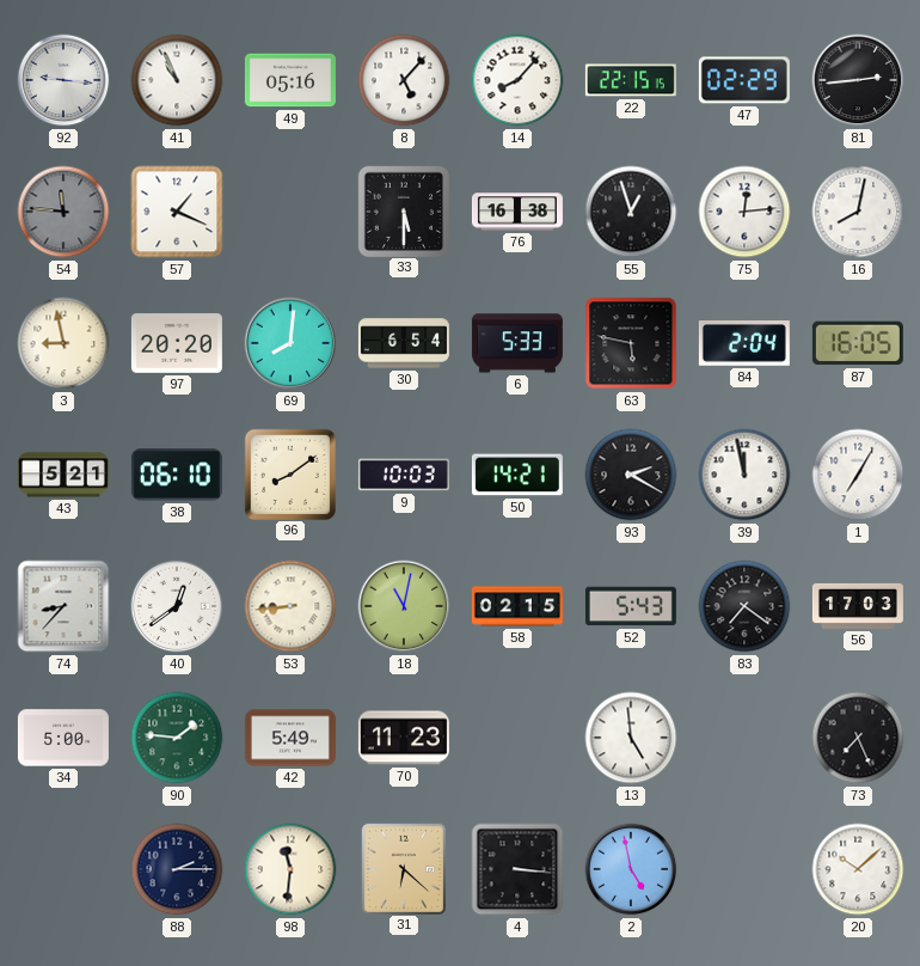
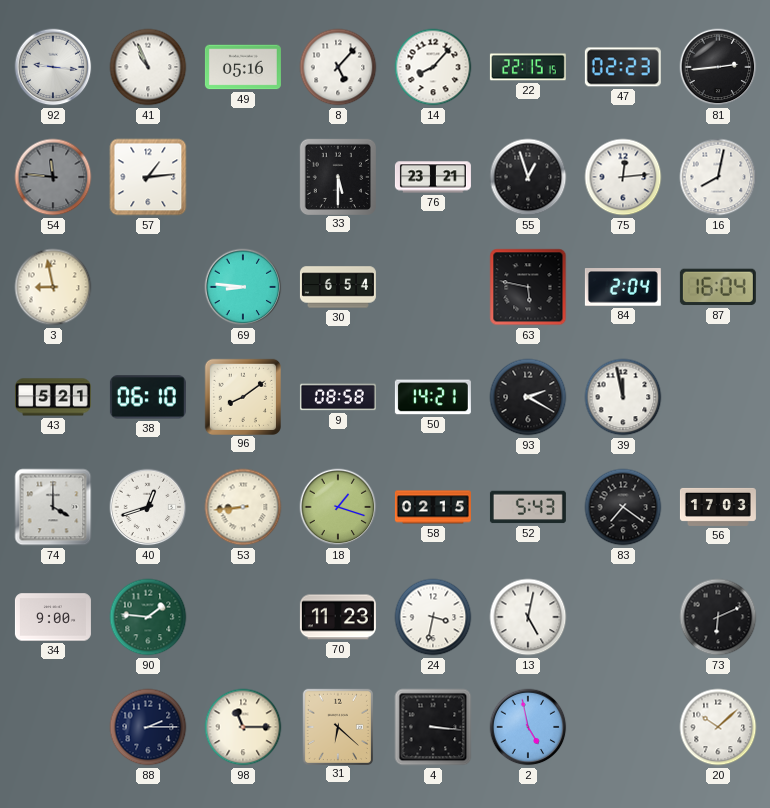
47: 02:29 -> 02:23
57: 1:19 -> 1:14
76: 16:38 -> 23:21
97: 20:20 -> none
69: 8:01 -> 8:46
6: 5:33 -> none
87: 16:05 -> 16:04
9: 10:03 -> 08:58
1: 7:05 -> none
74: 8:37 -> 4:00
40: 12:39 -> 12:42
18: 11:02 -> 1:18
34: 5:00 -> 9:00
42: 5:49 -> none
24: none -> 3:32
13: 4:59 -> 5:02
73: 7:26 -> 6:11
98: 11:31 -> 11:15
